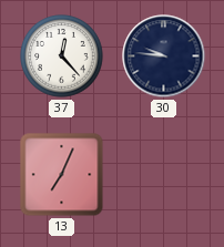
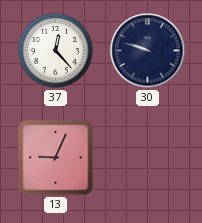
30: 9:46 -> 9:48
13: 7:04 -> 9:04
